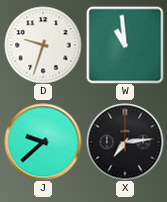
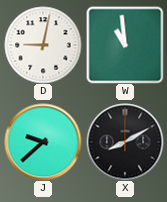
D: 9:33 -> 9:02
X: 7:14 -> 8:10
